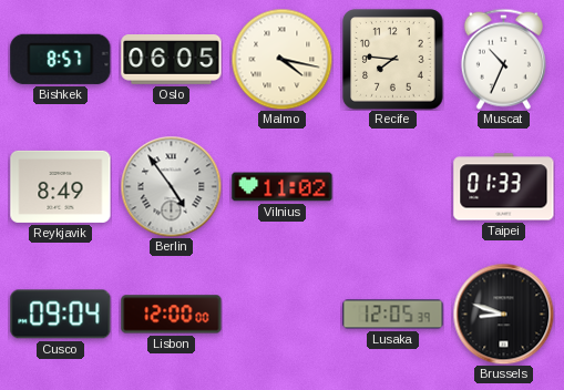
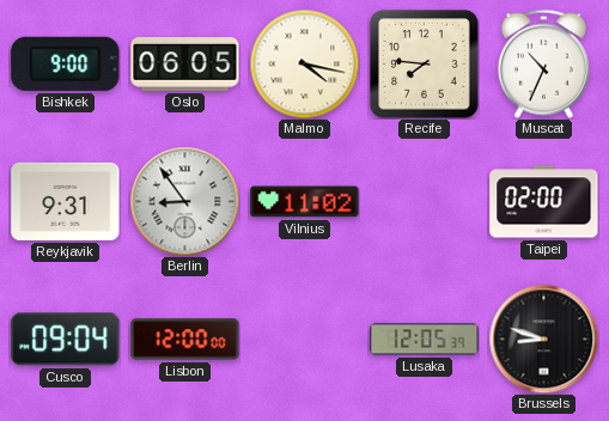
Bishkek: 8:57 -> 9:00
Reykjavik: 8:49 -> 9:31
Berlin: 4:54 -> 8:54
Taipei: 01:33 -> 02:00
